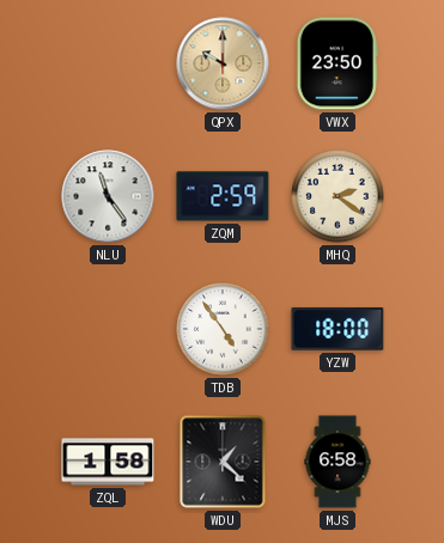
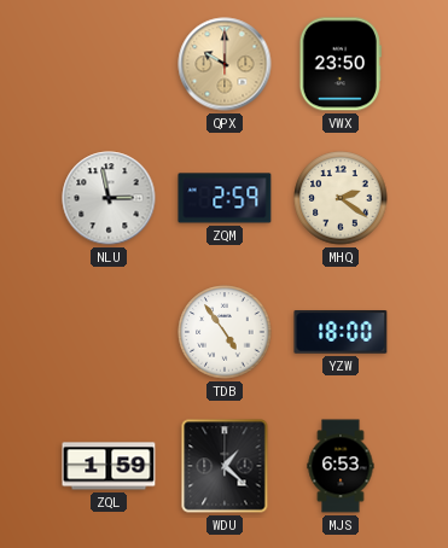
NLU: 11:24 -> 2:58
ZQL: 1:58 -> 1:59
MJS: 6:58 -> 6:53
